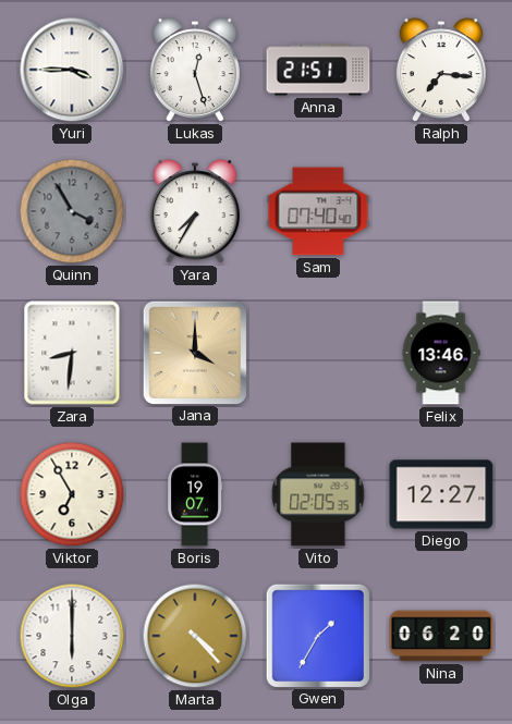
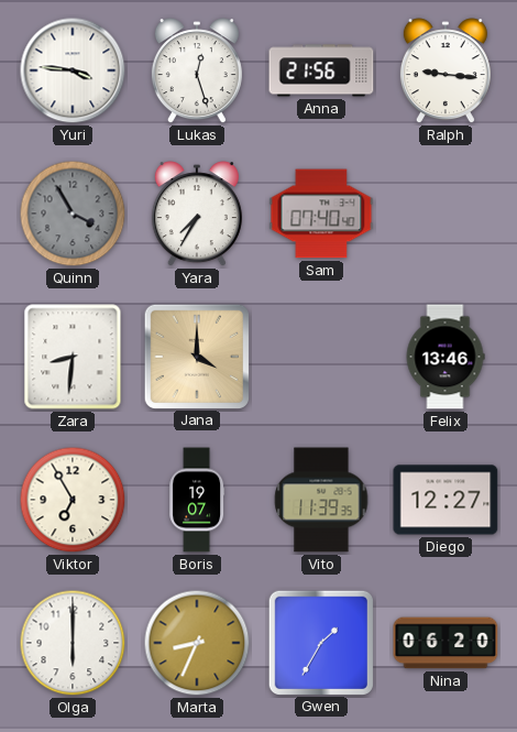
Yuri: 3:45 -> 3:46
Anna: 21:51 -> 21:56
Ralph: 7:16 -> 9:16
Vito: 02:05 -> 11:39
Marta: 4:23 -> 8:34
